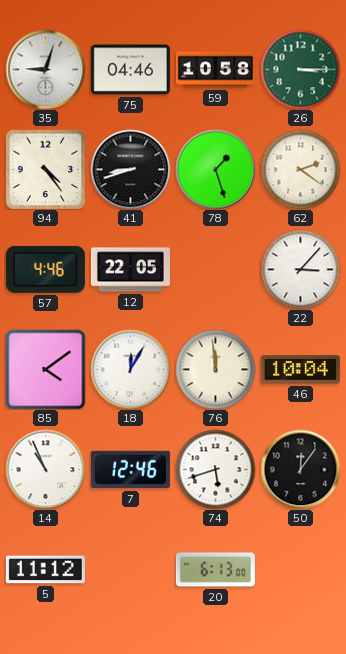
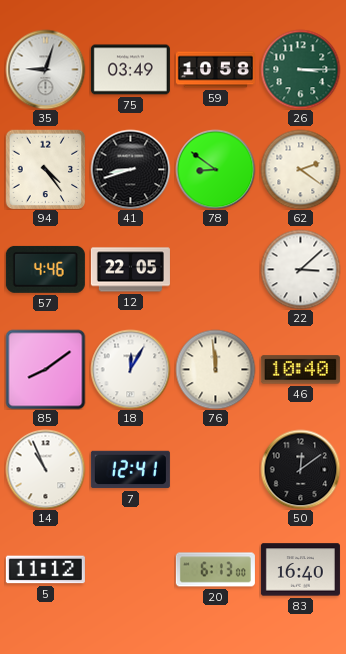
75: 04:46 -> 03:49
78: 1:27 -> 8:51
22: 3:07 -> 3:08
85: 4:09 -> 8:09
46: 10:04 -> 10:40
7: 12:46 -> 12:41
74: 5:42 -> none
50: 12:06 -> 12:09
83: none -> 16:40
